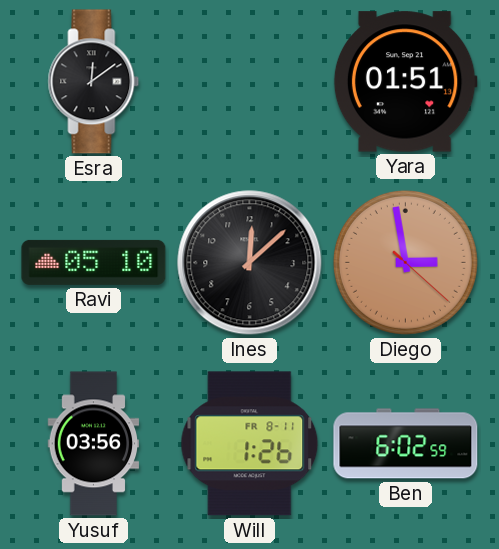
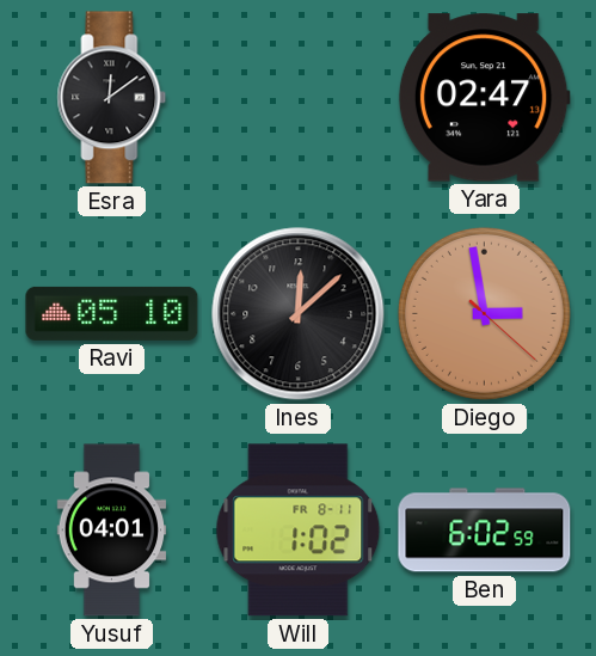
Yara: 01:51 -> 02:47
Yusuf: 03:56 -> 04:01
Will: 1:26 -> 1:02
